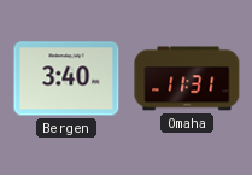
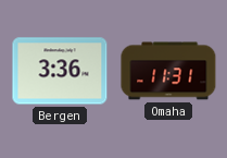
Bergen: 3:40 -> 3:36
